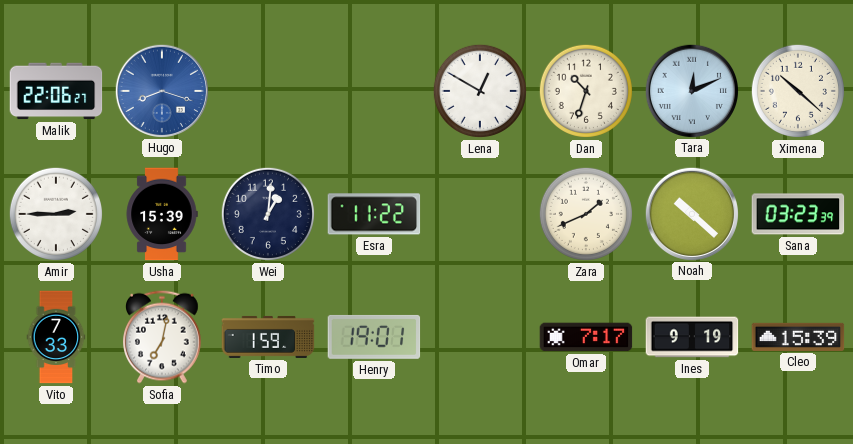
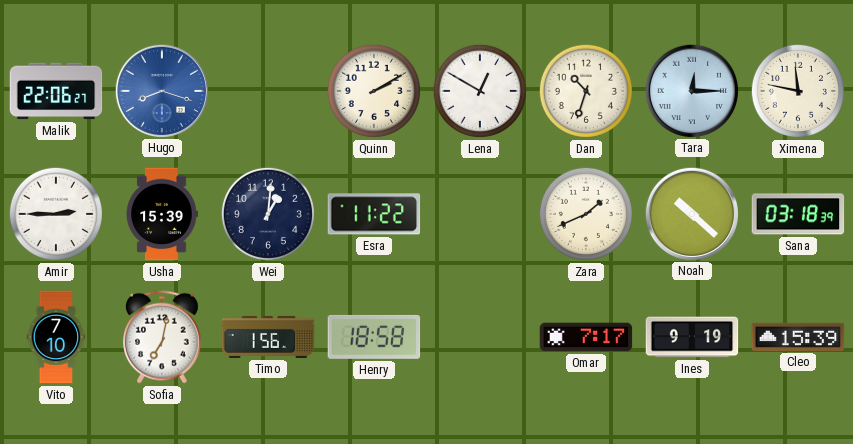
Quinn: none -> 2:10
Tara: 12:11 -> 12:15
Ximena: 10:22 -> 11:47
Sana: 03:23 -> 03:18
Vito: 7:33 -> 7:10
Timo: 1:59 -> 1:56
Henry: 19:01 -> 18:58
